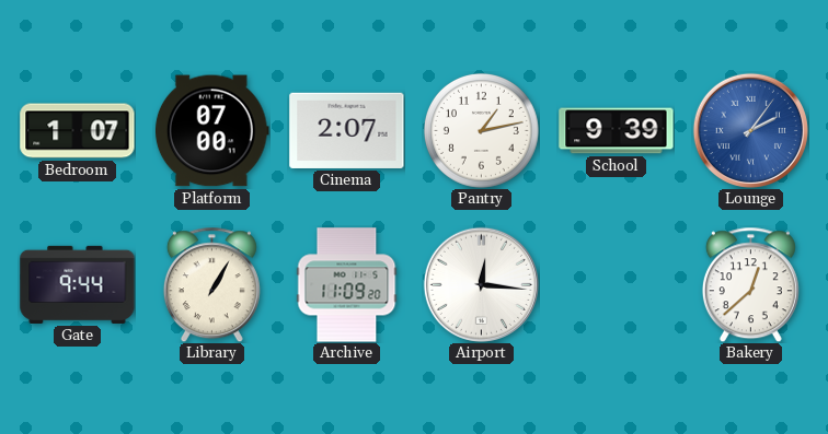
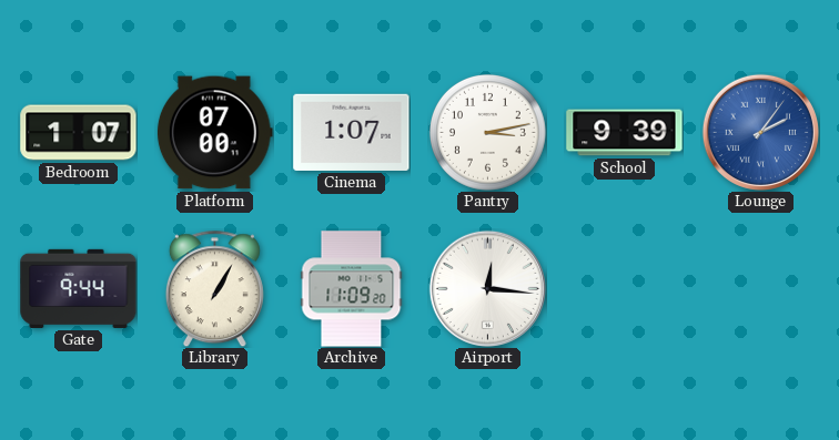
Cinema: 2:07 -> 1:07
Pantry: 1:13 -> 3:13
Bakery: 12:38 -> none
